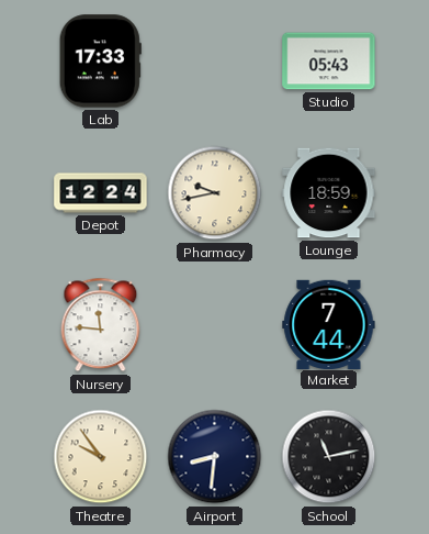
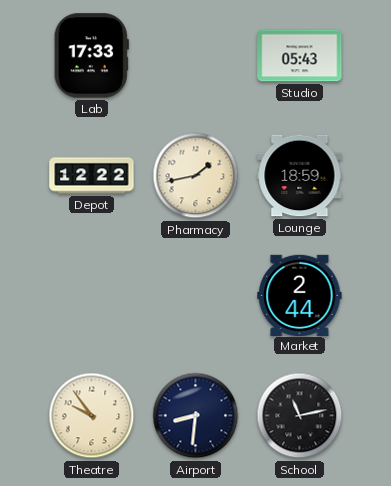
Depot: 12:24 -> 12:22
Pharmacy: 9:43 -> 1:43
Nursery: 11:46 -> none
Market: 7:44 -> 2:44
